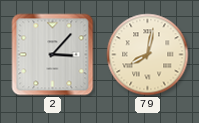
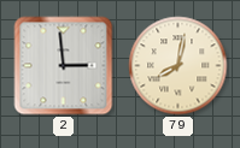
2: 3:07 -> 2:59
